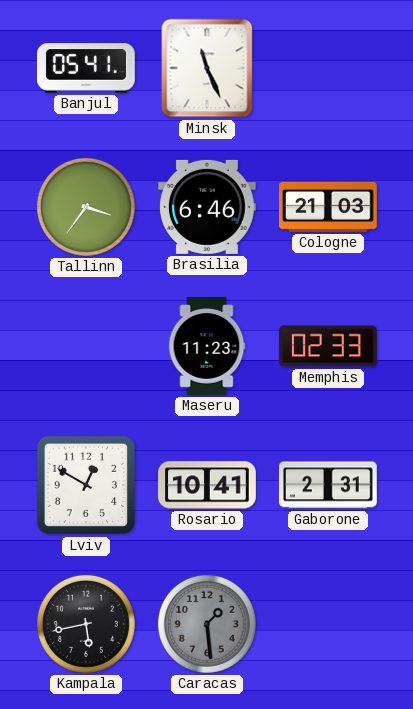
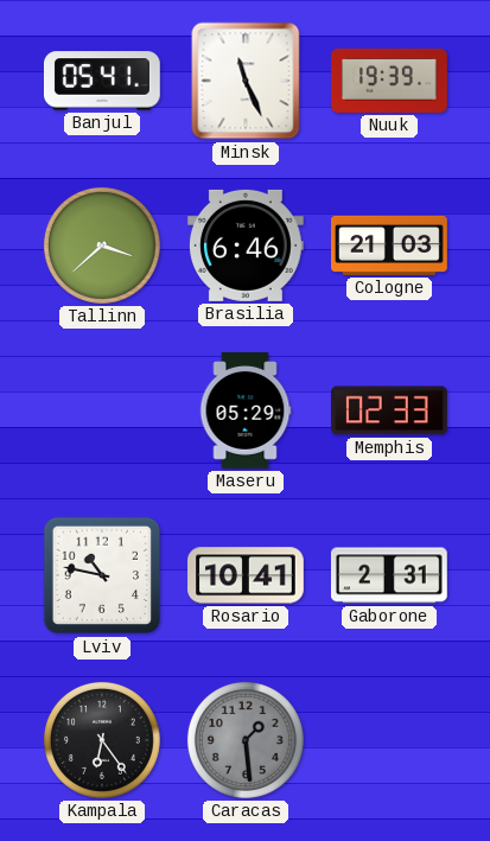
Nuuk: none -> 19:39
Tallinn: 3:36 -> 3:38
Maseru: 11:23 -> 05:29
Lviv: 12:50 -> 10:47
Kampala: 5:43 -> 6:24
